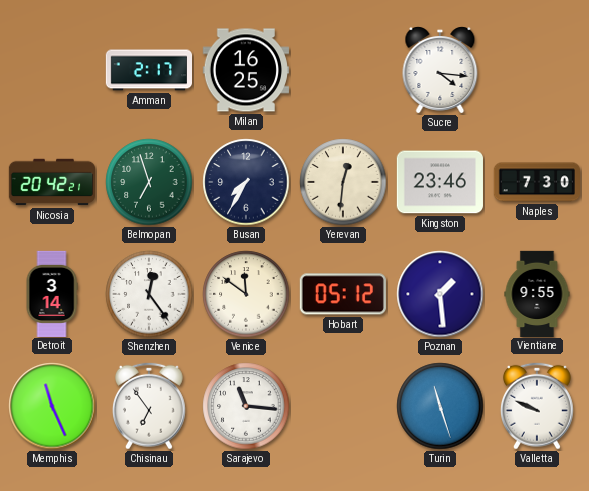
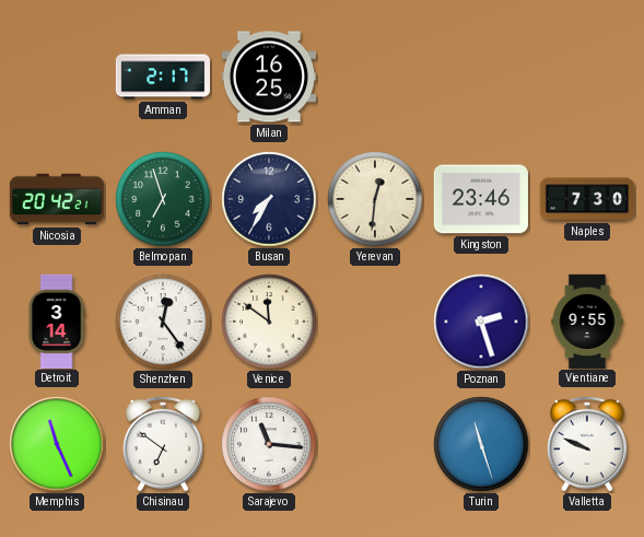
Sucre: 4:16 -> none
Hobart: 05:12 -> none
Poznan: 1:29 -> 2:27
Chisinau: 6:54 -> 6:51
